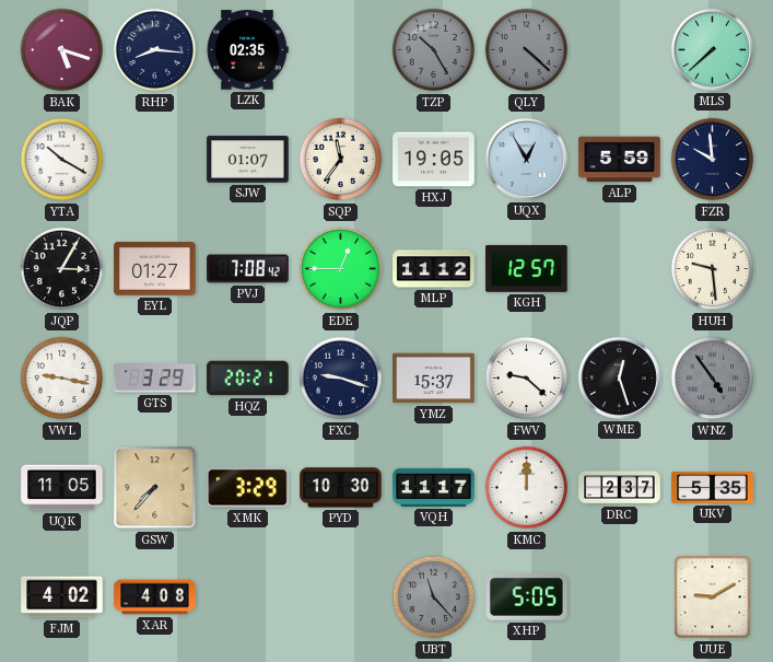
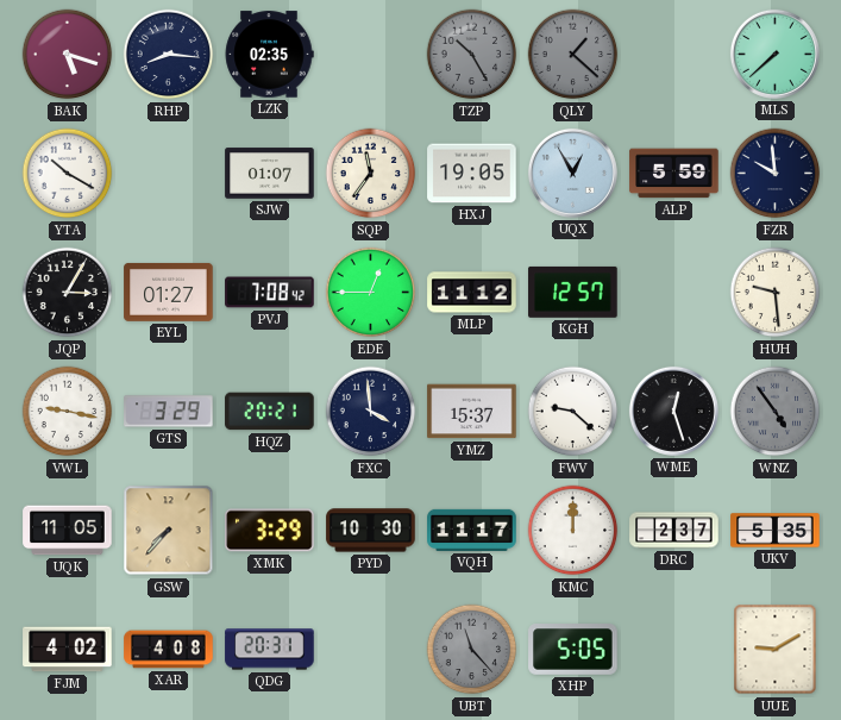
QLY: 4:22 -> 1:22
FXC: 9:18 -> 3:59
QDG: none -> 20:31
